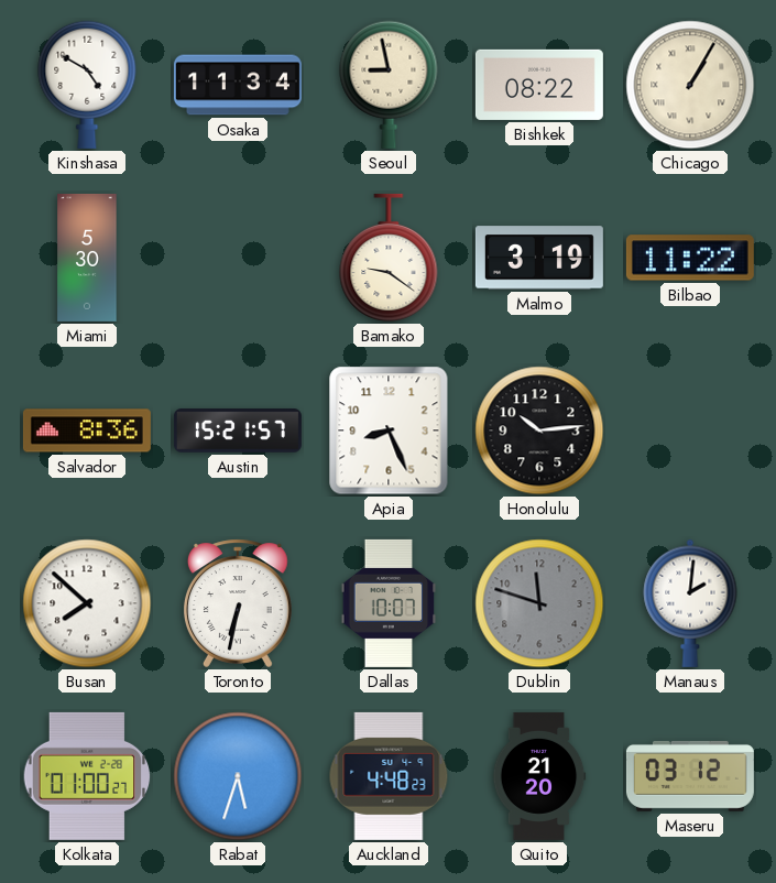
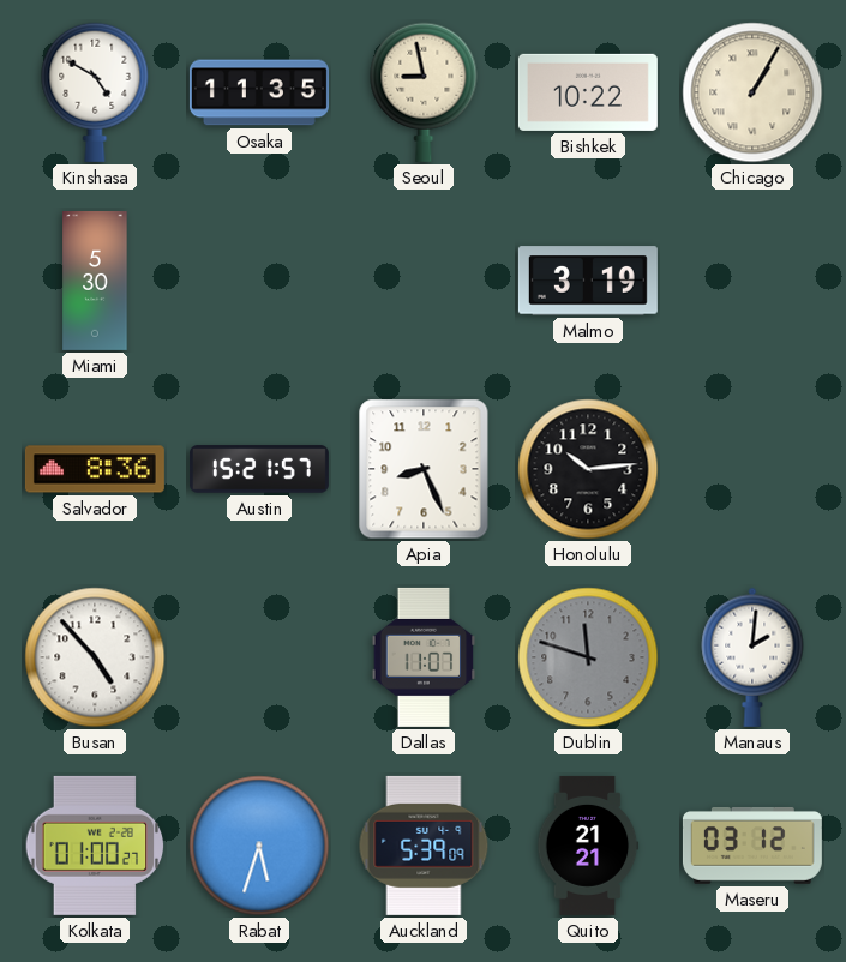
Osaka: 11:34 -> 11:35
Bishkek: 08:22 -> 10:22
Bamako: 9:21 -> none
Bilbao: 11:22 -> none
Busan: 7:52 -> 4:53
Toronto: 6:32 -> none
Dallas: 10:07 -> 11:07
Auckland: 4:48 -> 5:39
Quito: 21:20 -> 21:21
